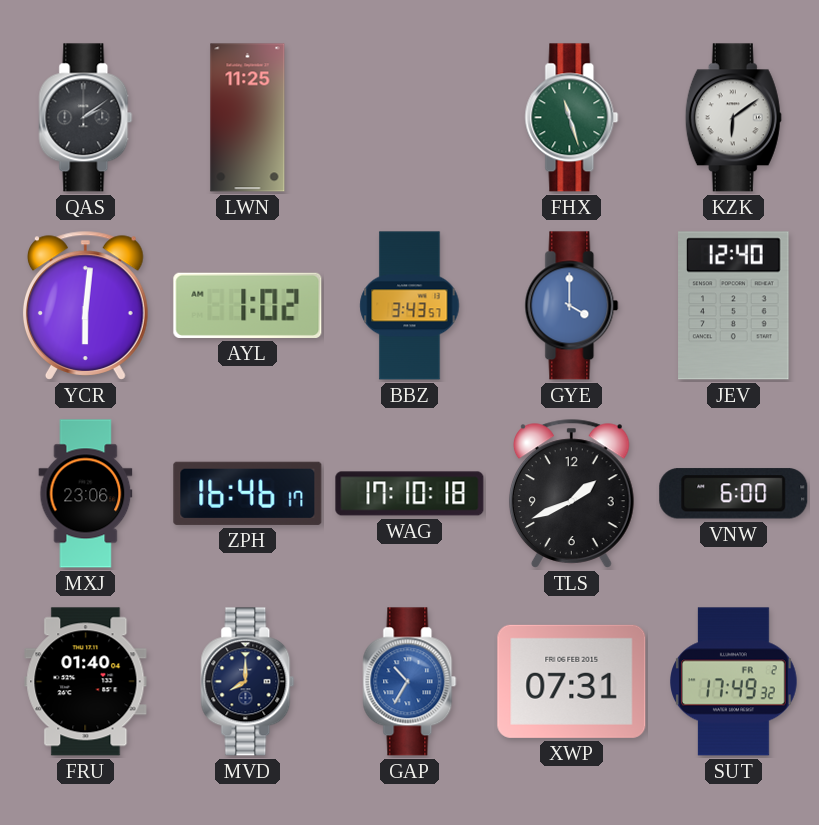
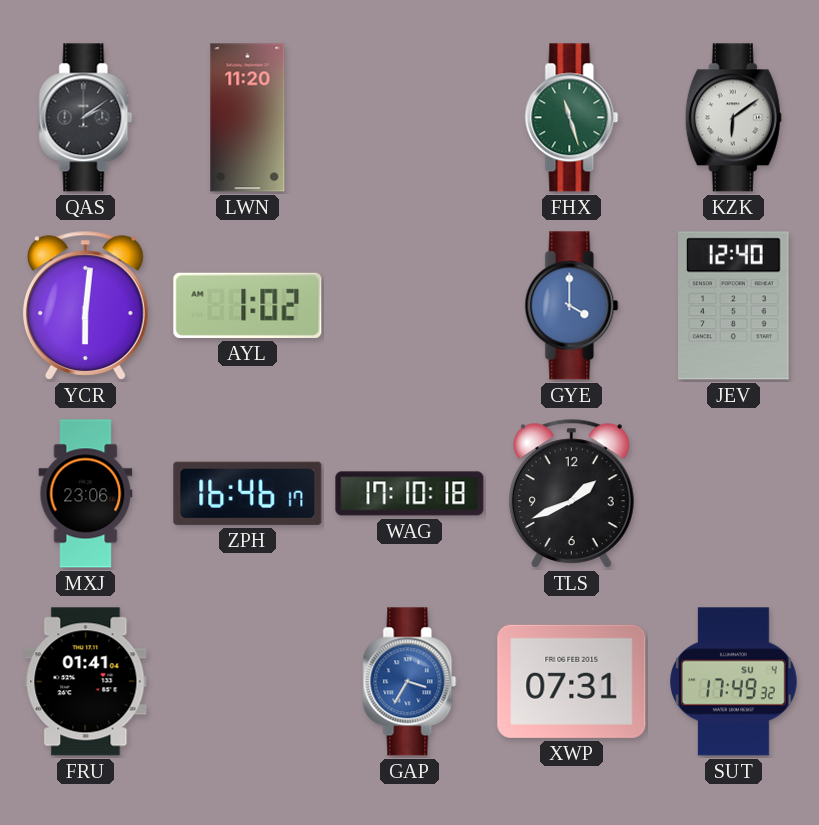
LWN: 11:25 -> 11:20
BBZ: 3:43 -> none
VNW: 6:00 -> none
FRU: 01:40 -> 01:41
MVD: 8:00 -> none
GAP: 10:35 -> 3:35
SUT date: FR 2 -> SU 4
